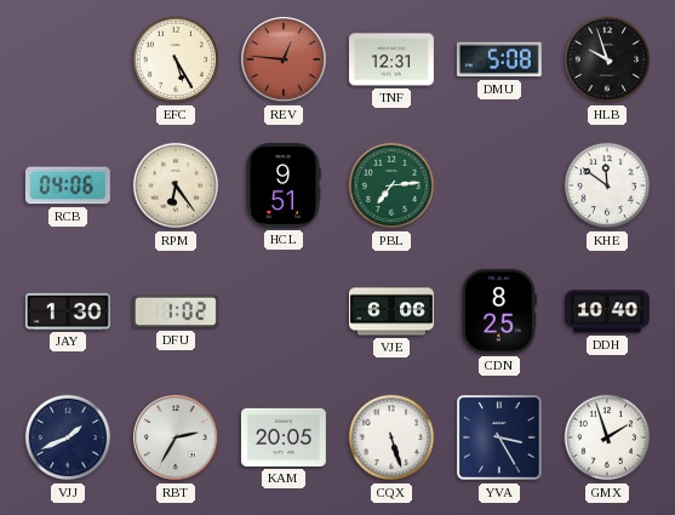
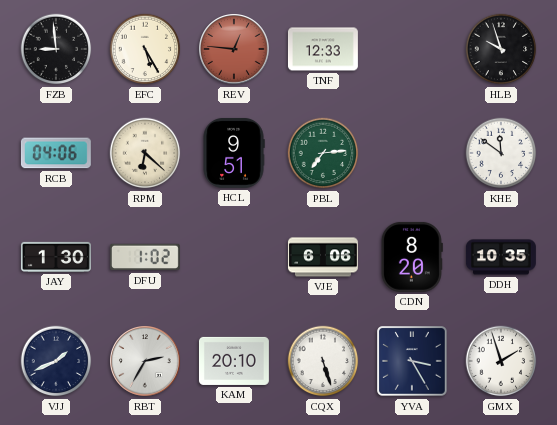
FZB: none -> 8:59
TNF: 12:31 -> 12:33
DMU: 5:08 -> none
RPM: 6:24 -> 6:22
CDN: 8:25 -> 8:20
DDH: 10:40 -> 10:35
KAM: 20:05 -> 20:10
